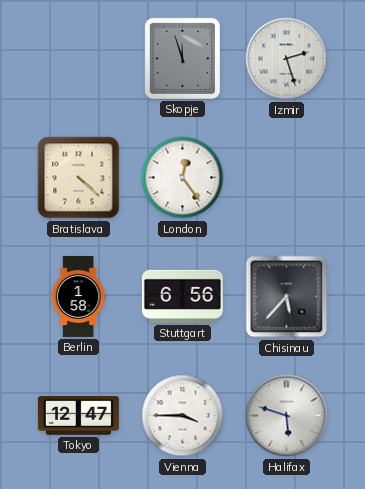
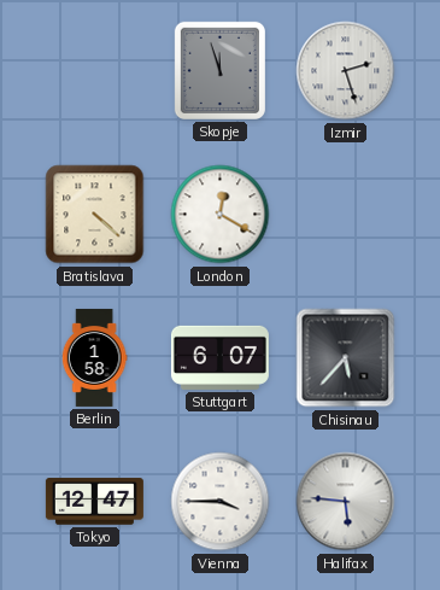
London: 12:24 -> 12:20
Stuttgart: 6:56 -> 6:07
Halifax: 5:48 -> 5:46
